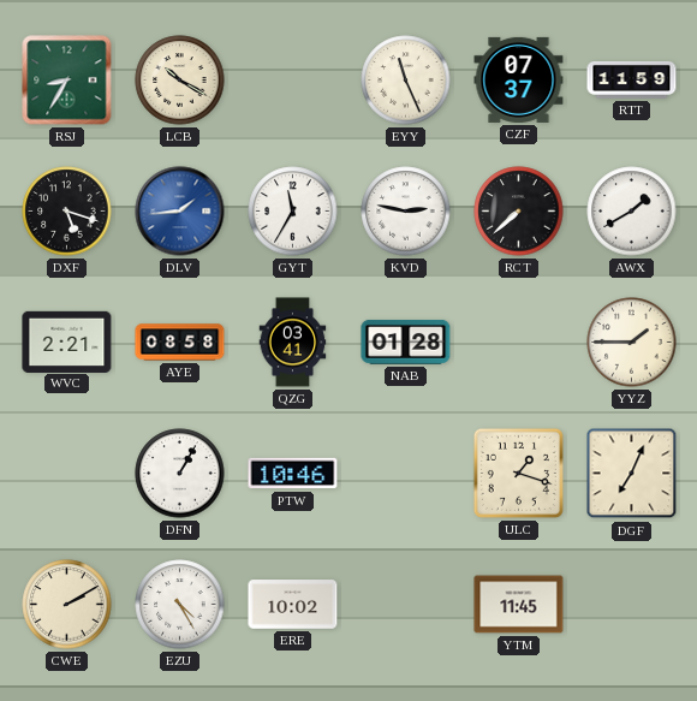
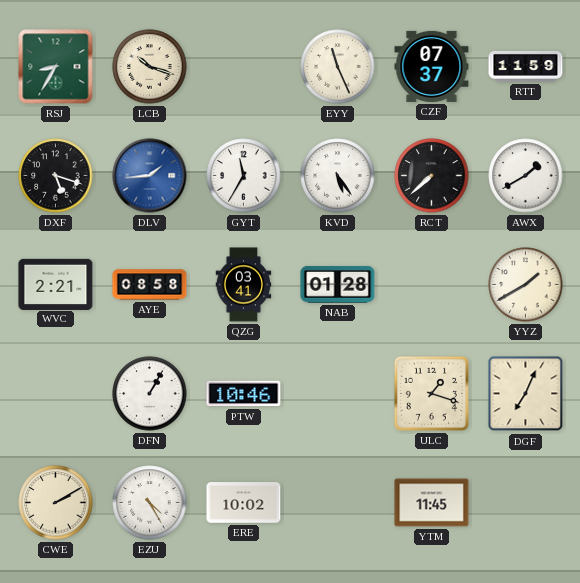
LCB: 10:20 -> 10:18
KVD: 2:47 -> 5:24
YYZ: 1:45 -> 1:40
